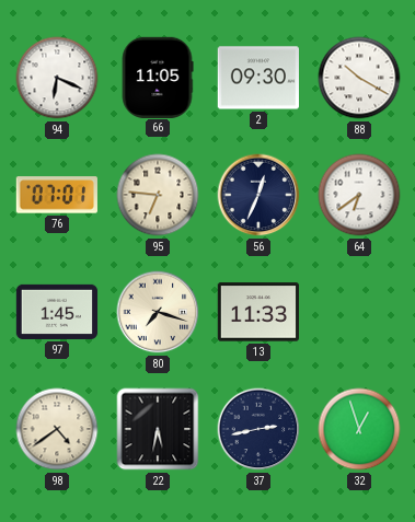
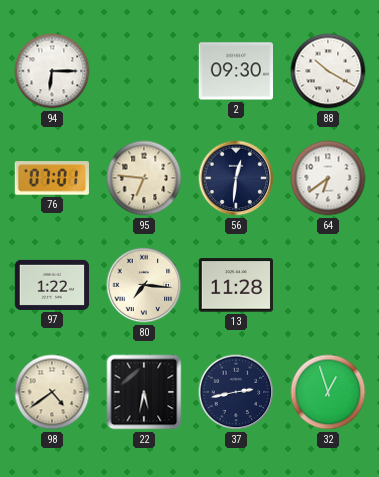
94: 6:19 -> 6:15
66: 11:05 -> none
56: 12:34 -> 12:31
97: 1:45 -> 1:22
80: 7:18 -> 7:16
13: 11:33 -> 11:28
